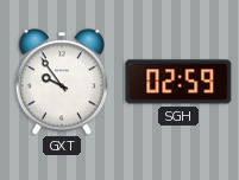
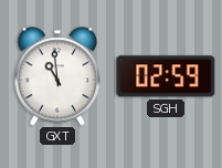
GXT: 9:54 -> 10:59
